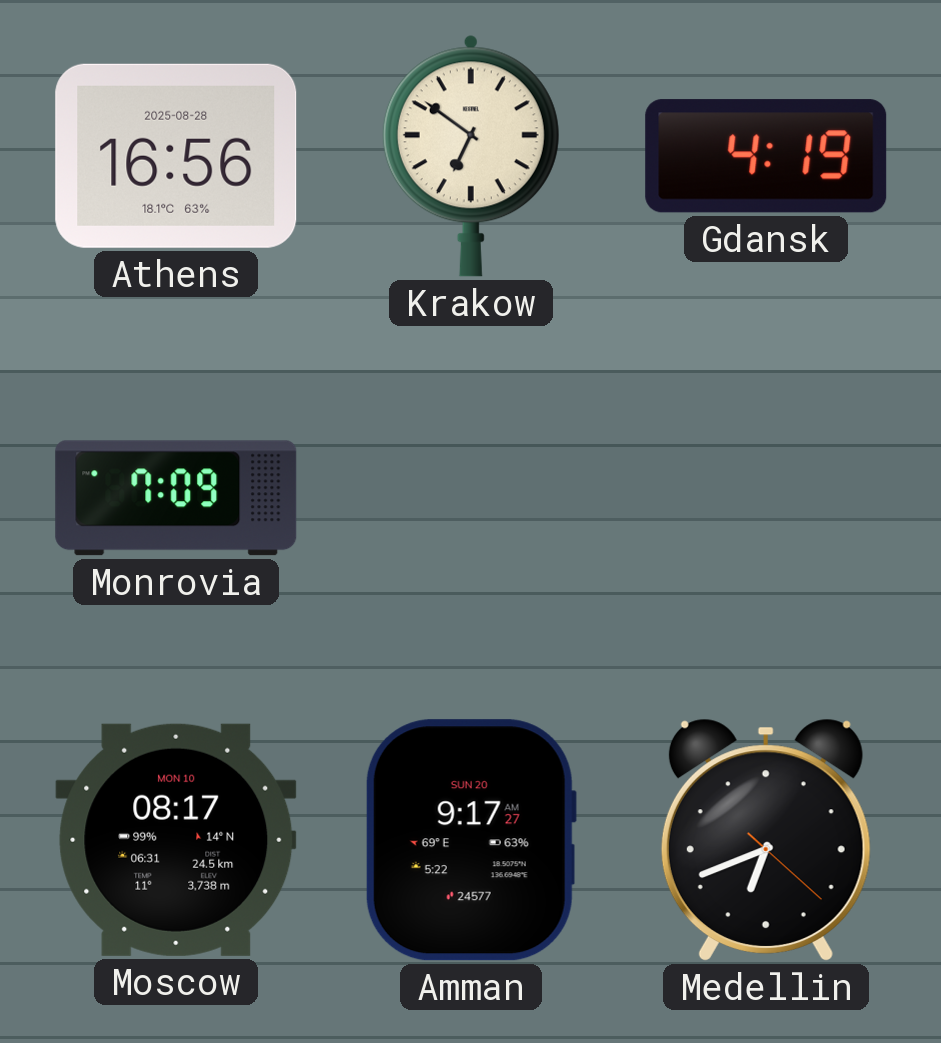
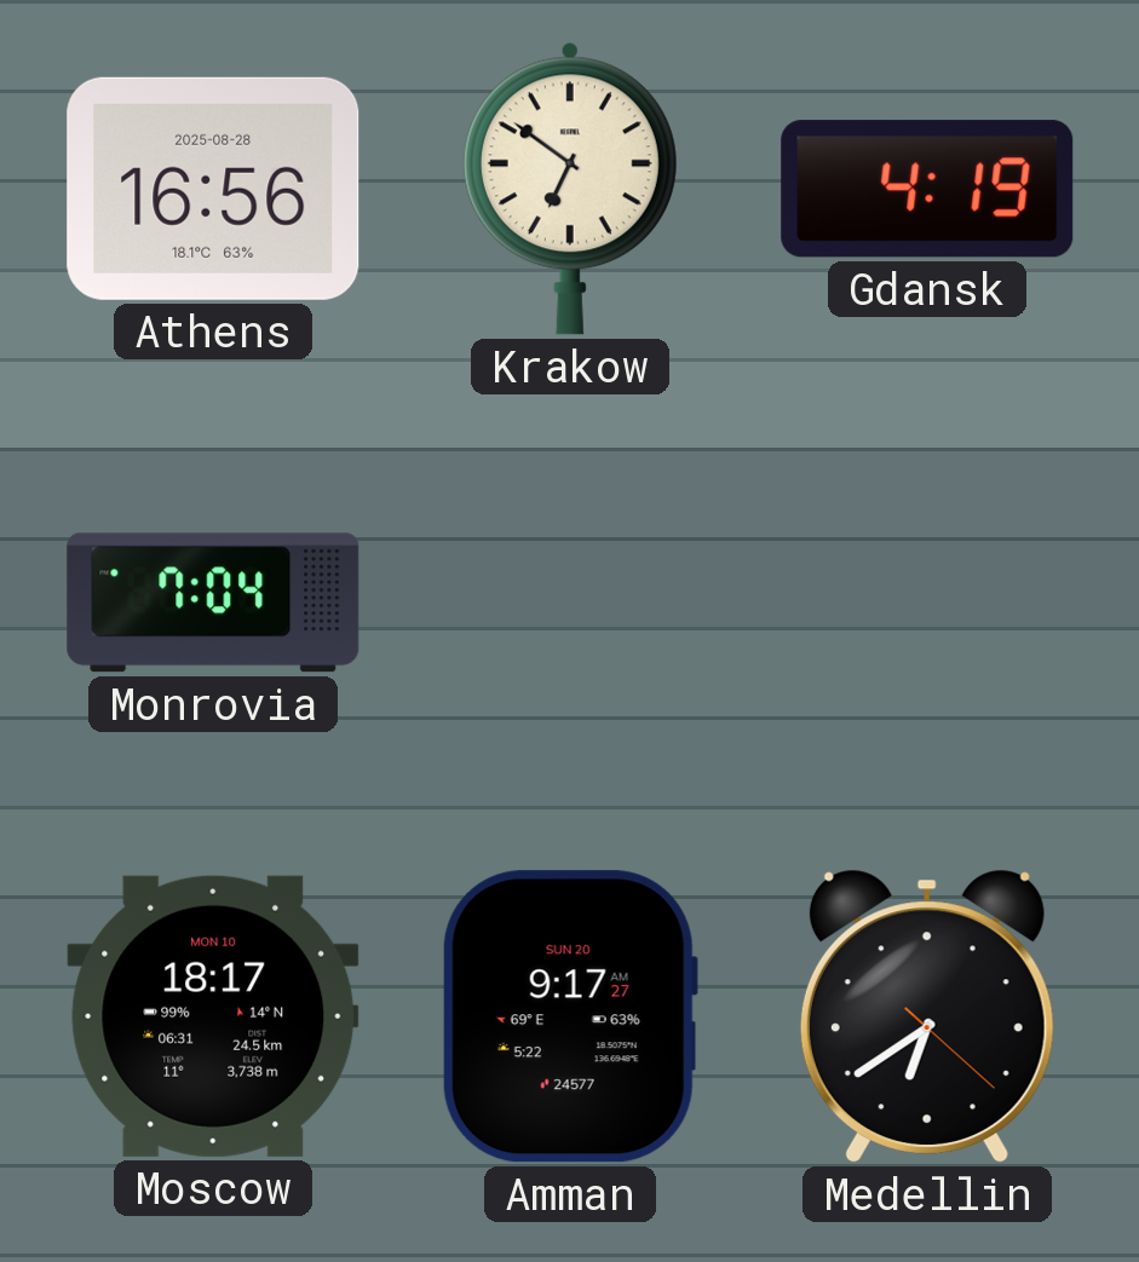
Monrovia: 7:09 -> 7:04
Moscow: 08:17 -> 18:17
Medellin: 6:41 -> 6:39
